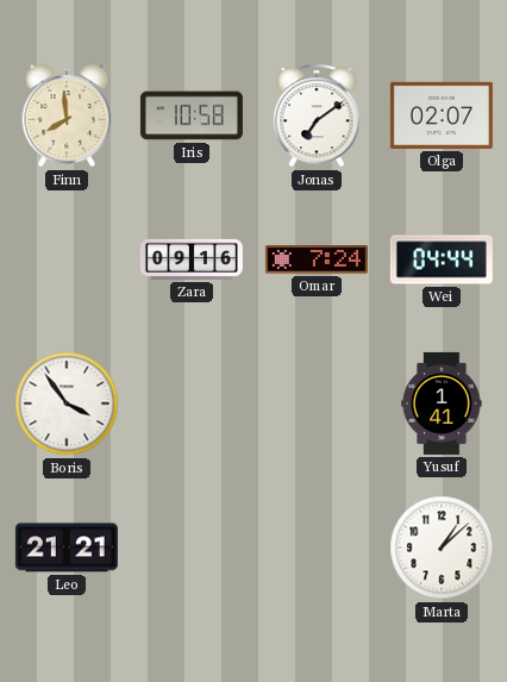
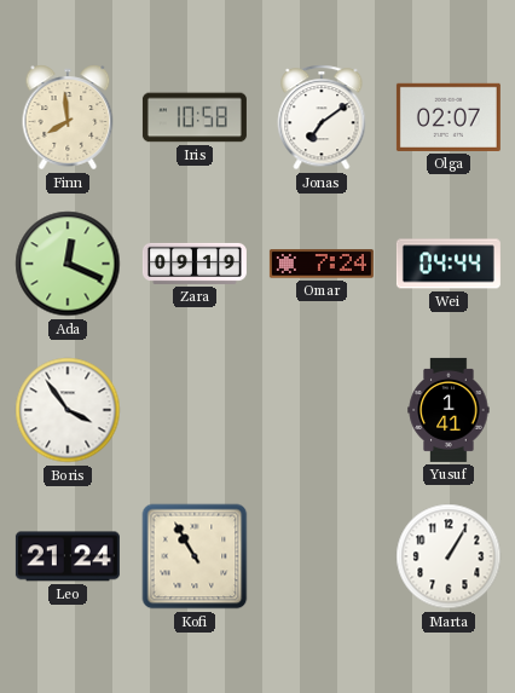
Ada: none -> 12:19
Zara: 09:16 -> 09:19
Leo: 21:21 -> 21:24
Kofi: none -> 10:55
Marta: 1:08 -> 1:05
